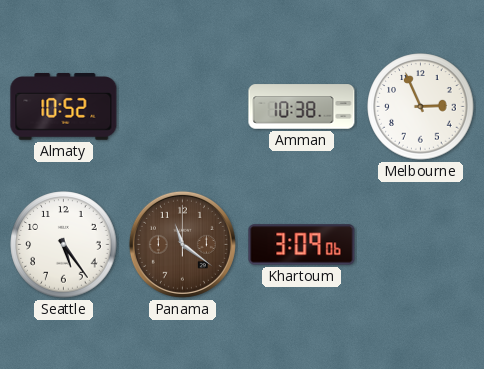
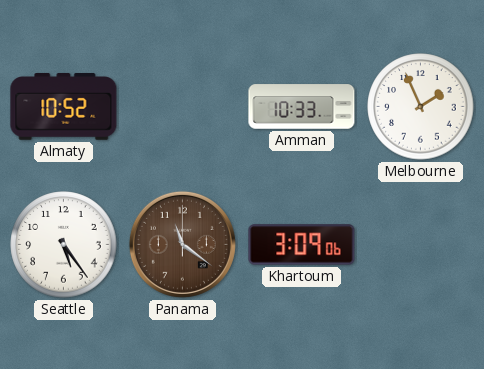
Amman: 10:38 -> 10:33
Melbourne: 2:56 -> 1:56
